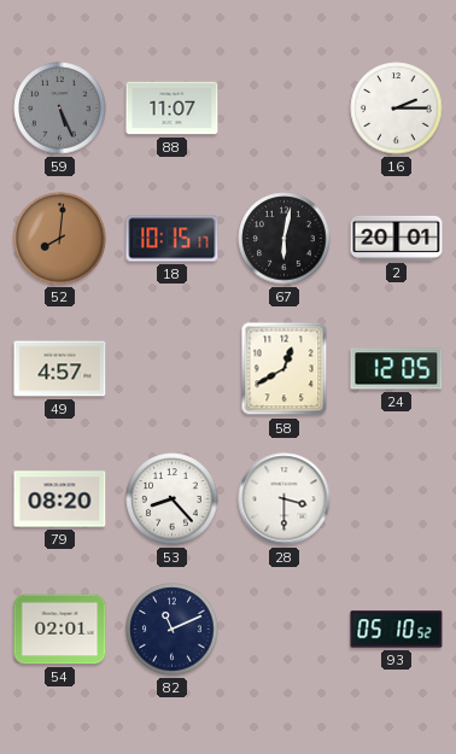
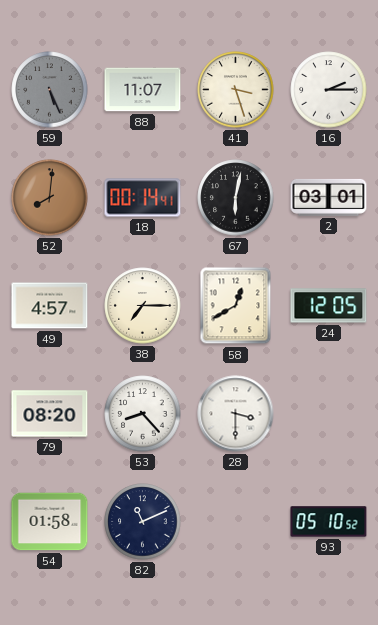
41: none -> 3:27
18: 10:15 -> 00:14
2: 20:01 -> 03:01
38: none -> 7:15
54: 02:01 -> 01:58
